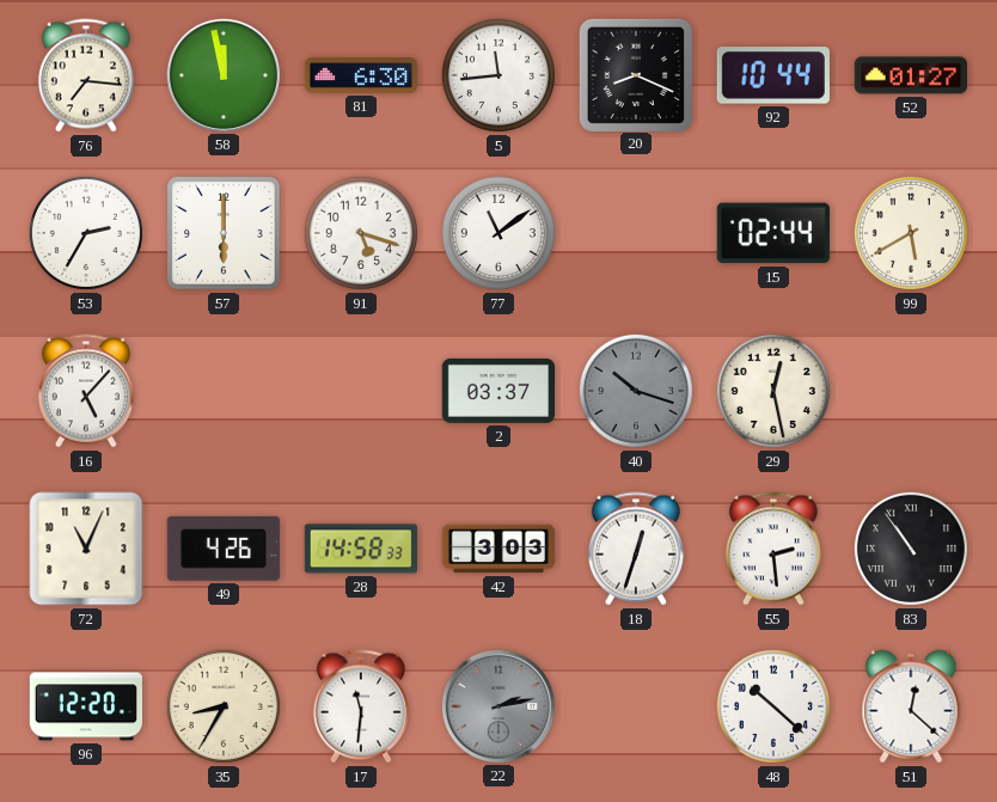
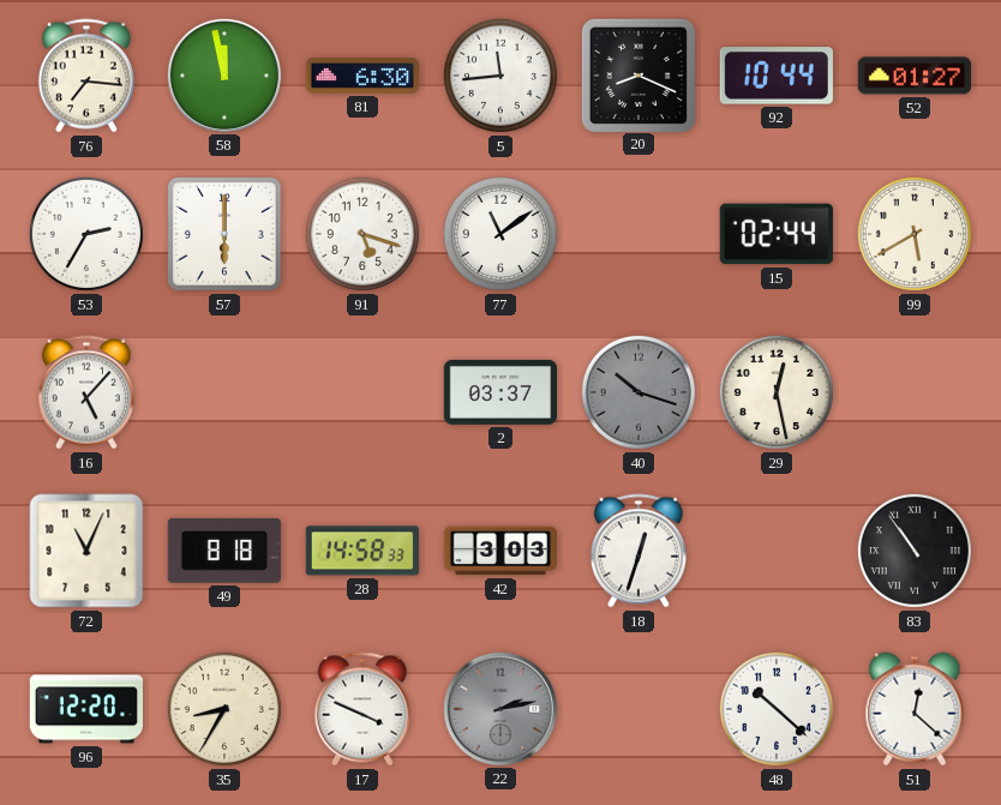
49: 4:26 -> 8:18
55: 2:29 -> none
17: 11:31 -> 3:49
